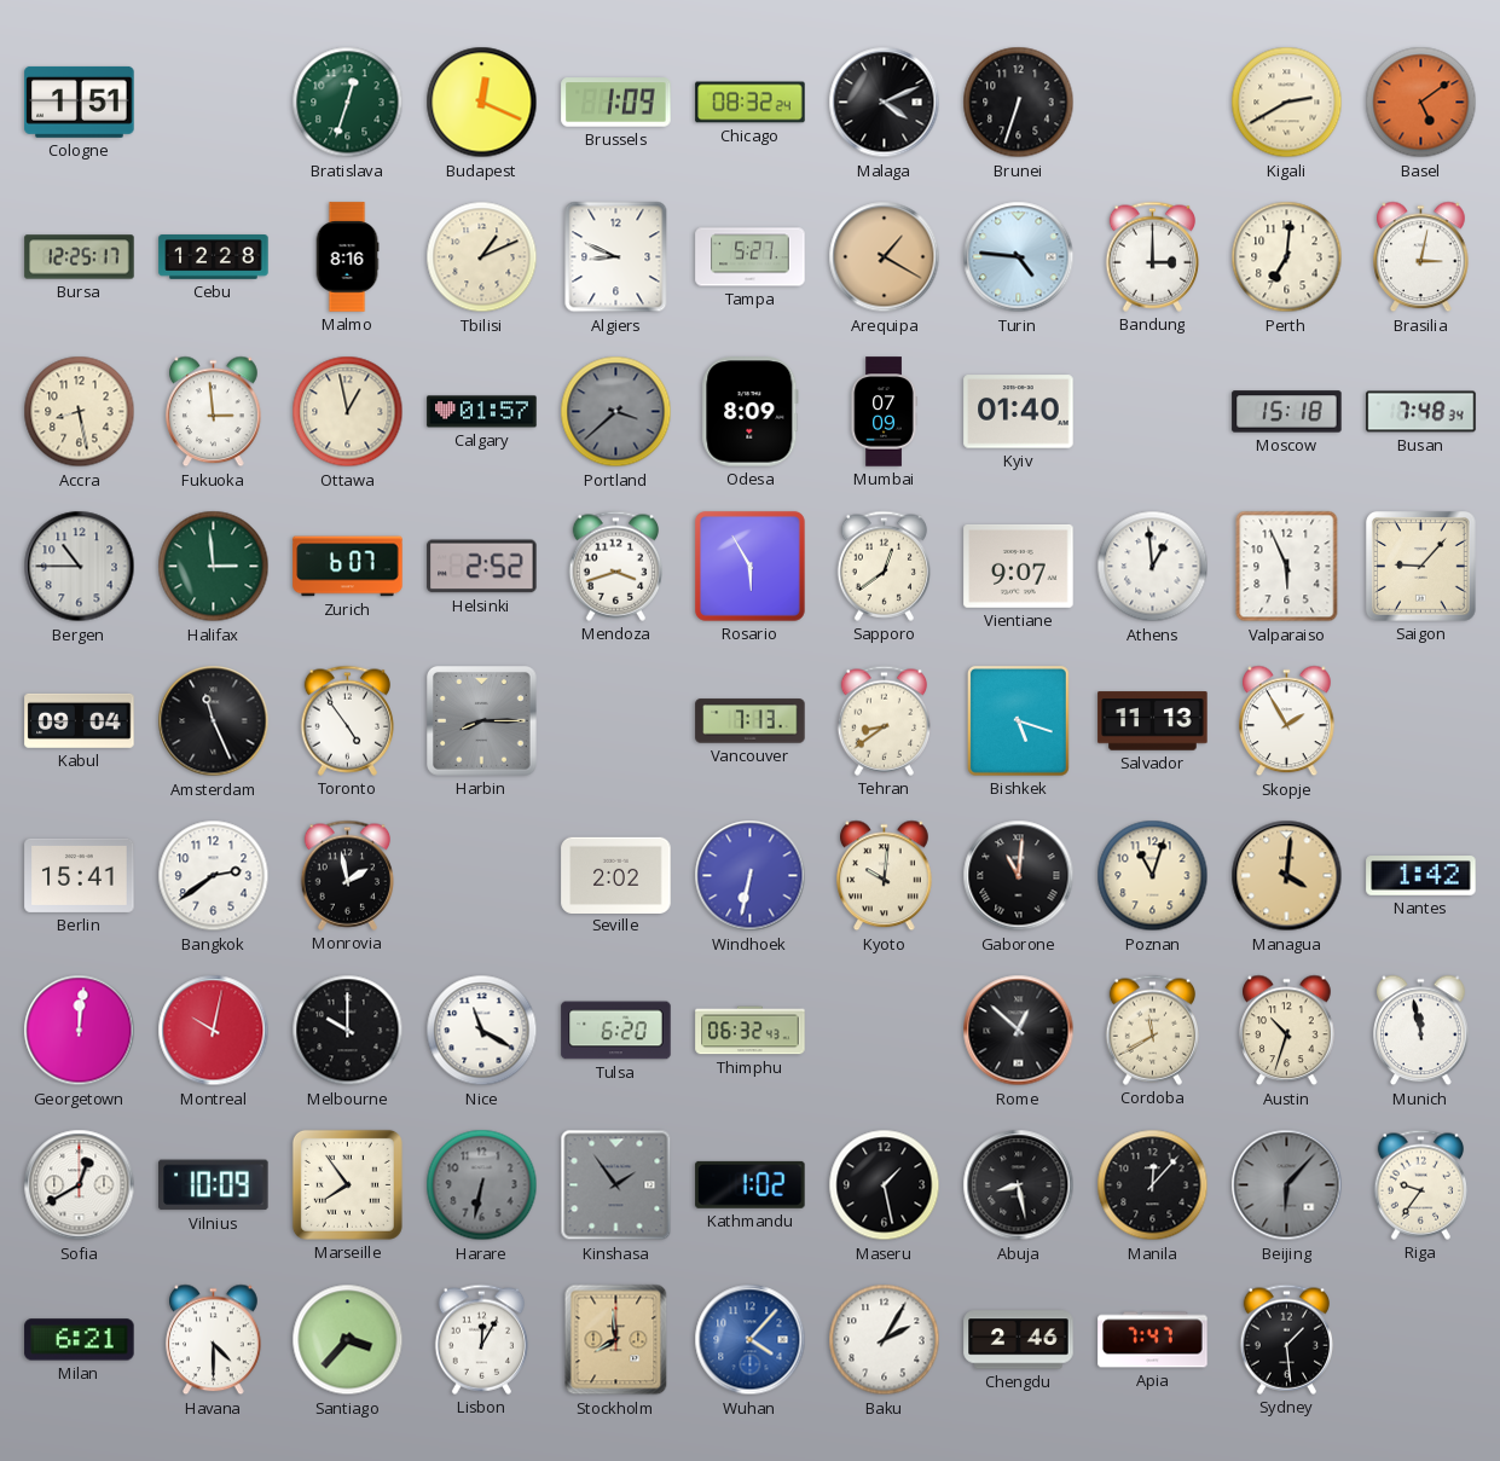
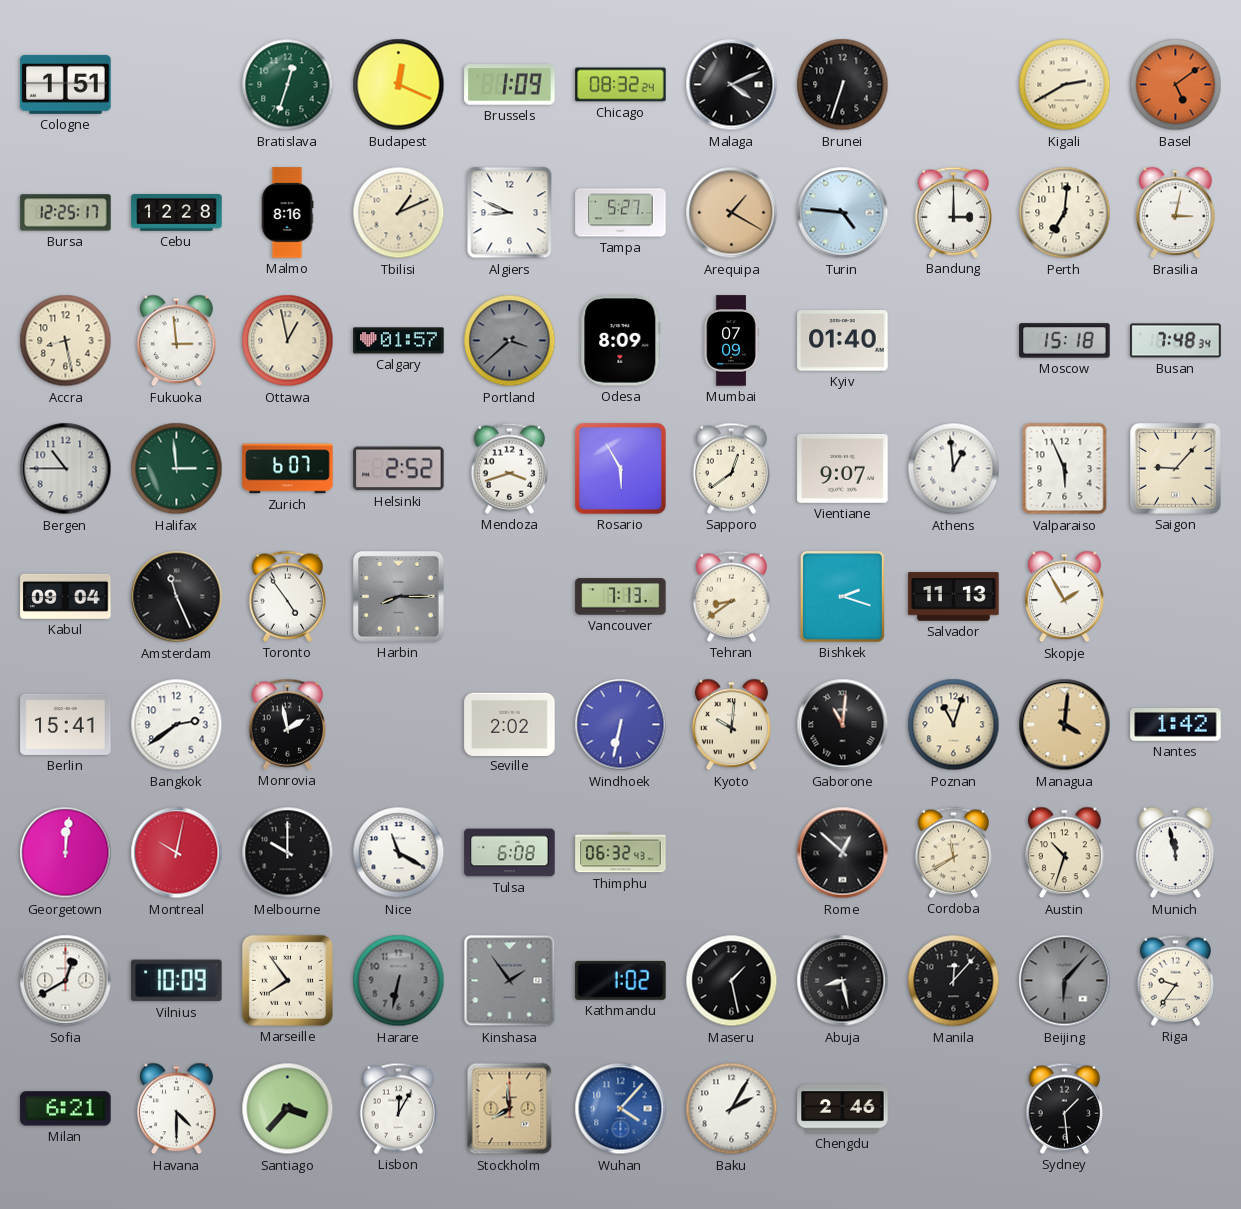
Bishkek: 5:18 -> 2:18
Tulsa: 6:20 -> 6:08
Apia: 7:47 -> none
